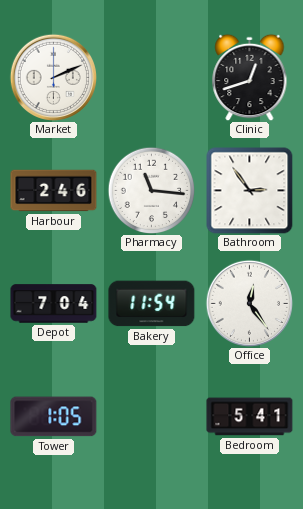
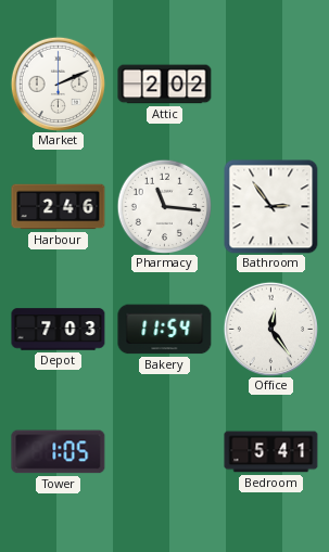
Attic: none -> 2:02
Clinic: 12:42 -> none
Depot: 7:04 -> 7:03
